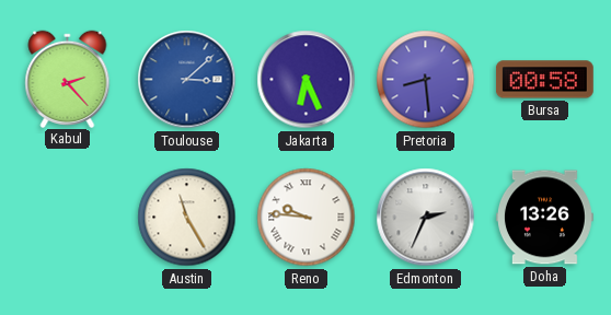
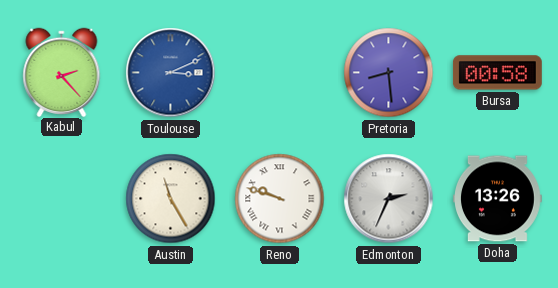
Toulouse: 3:08 -> 3:11
Jakarta: 6:26 -> none
Reno: 9:46 -> 9:48
